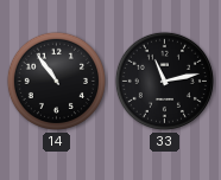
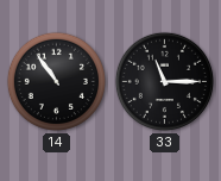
33: 11:13 -> 11:15
